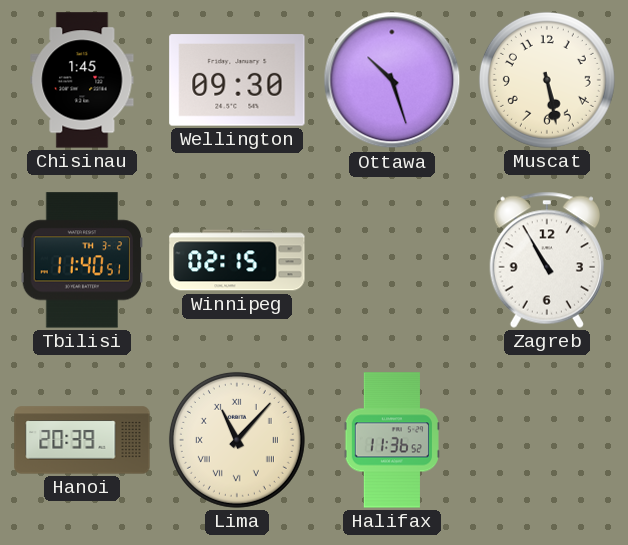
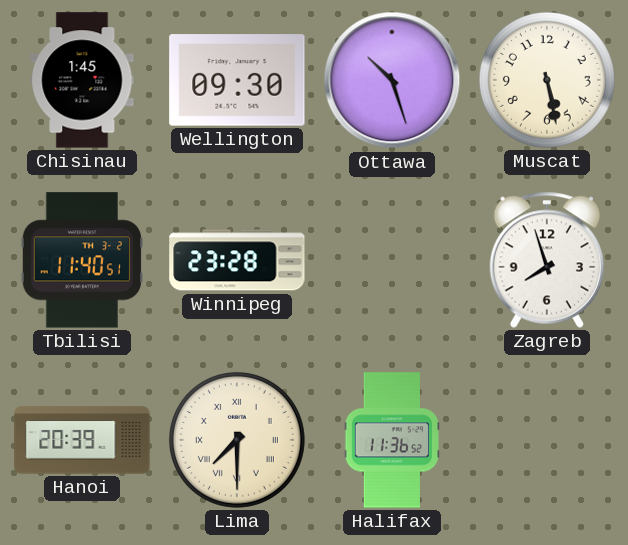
Winnipeg: 02:15 -> 23:28
Zagreb: 10:55 -> 7:57
Lima: 11:07 -> 7:30
